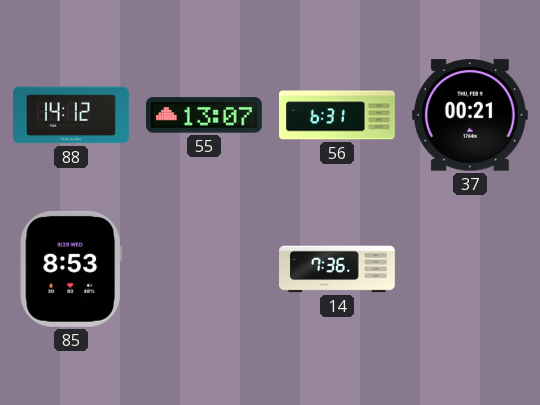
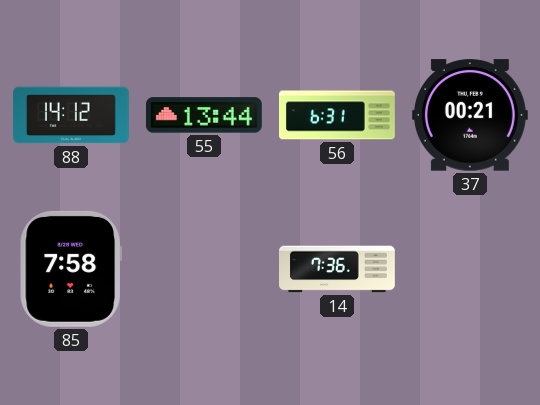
55: 13:07 -> 13:44
85: 8:53 -> 7:58
